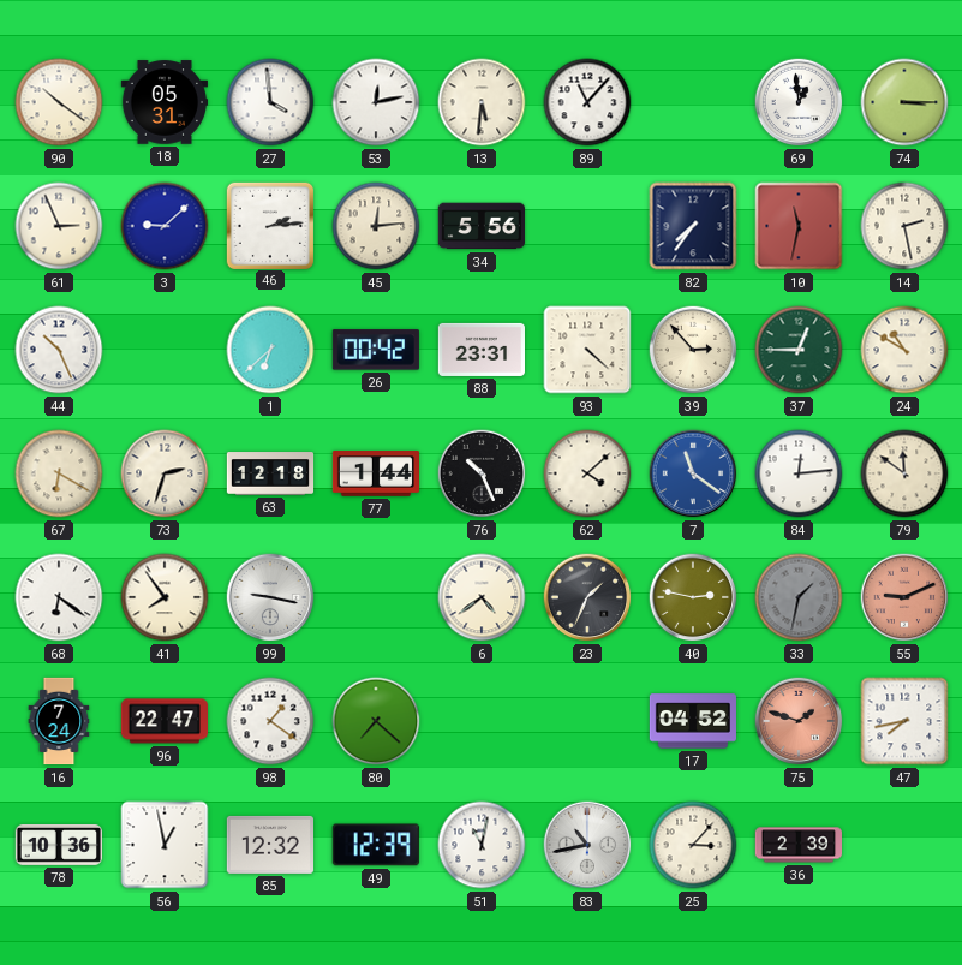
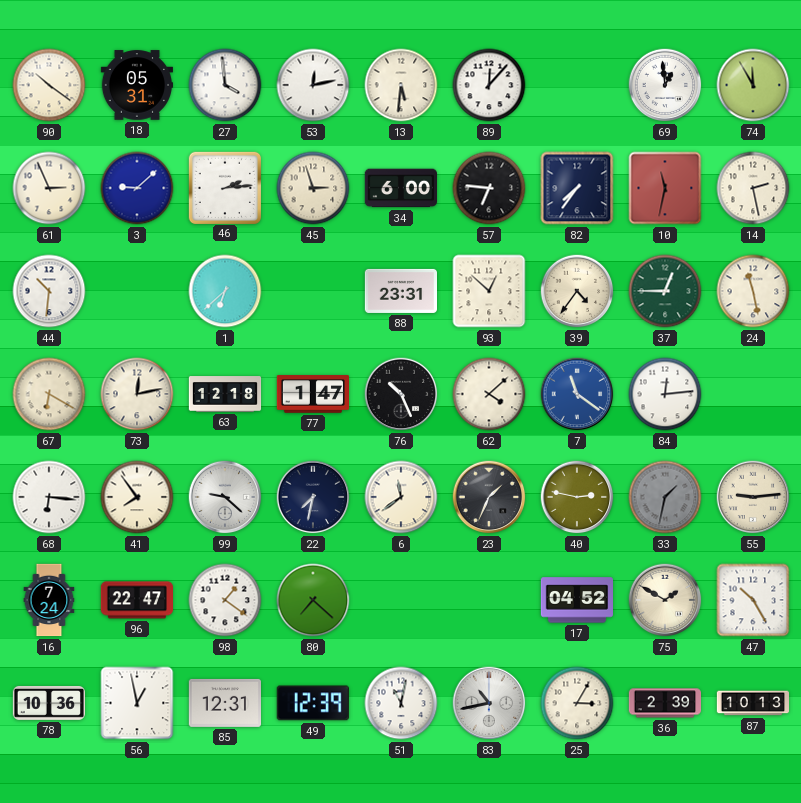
89: 11:07 -> 12:07
74: 3:15 -> 11:55
45: 12:14 -> 2:57
34: 5:56 -> 6:00
57: none -> 6:46
44: 10:26 -> 10:31
26: 00:42 -> none
93: 4:22 -> 12:52
39: 2:53 -> 4:36
24: 10:50 -> 11:28
73: 2:33 -> 12:13
77: 1:44 -> 1:47
79: 11:51 -> none
68: 6:21 -> 6:16
99: 9:17 -> 9:22
22: none -> 7:32
6: 4:39 -> 11:39
55: 9:11 -> 9:14
55 dial: salmon -> cream
75: 1:48 -> 1:50
75 dial: salmon -> cream
47: 7:43 -> 10:25
85: 12:32 -> 12:31
25: 3:07 -> 3:05
87: none -> 10:13
